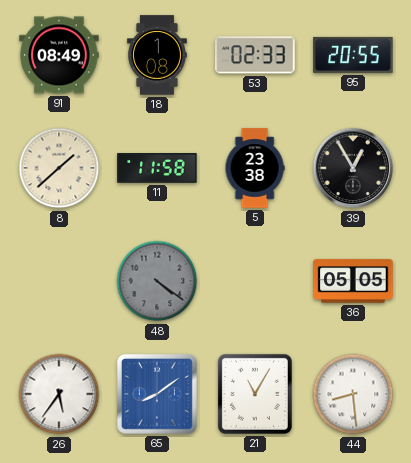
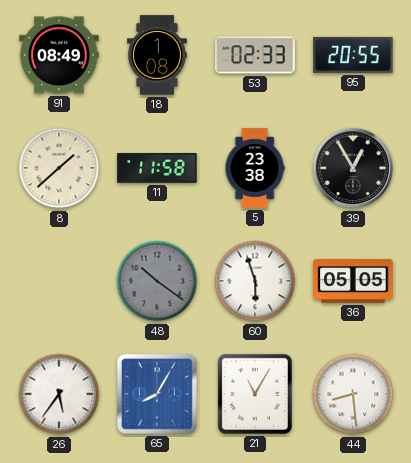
48: 4:21 -> 10:21
60: none -> 5:57
65: 8:09 -> 8:05
